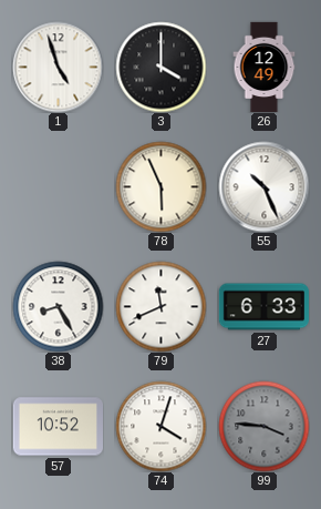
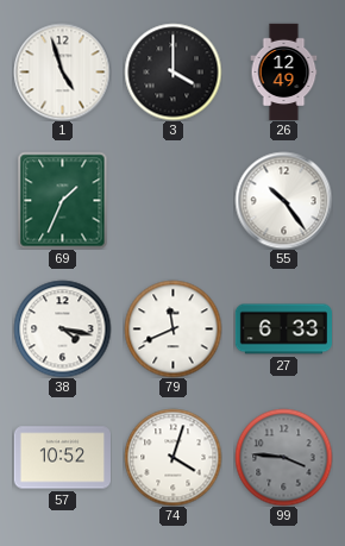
69: none -> 1:34
78: 5:56 -> none
55: 10:26 -> 10:24
38: 8:25 -> 4:17
